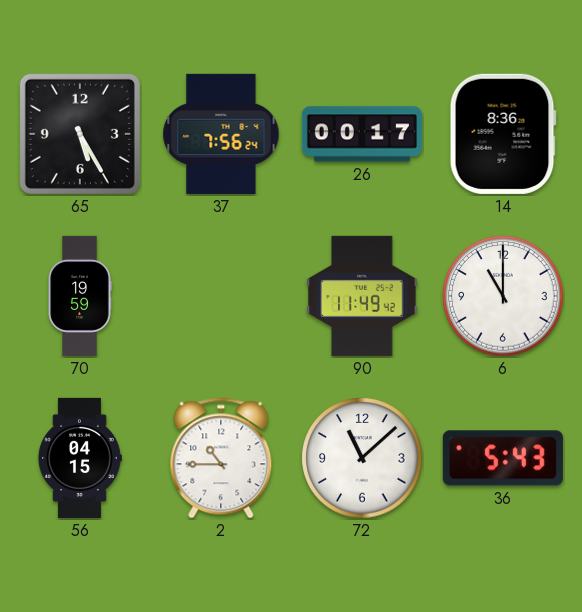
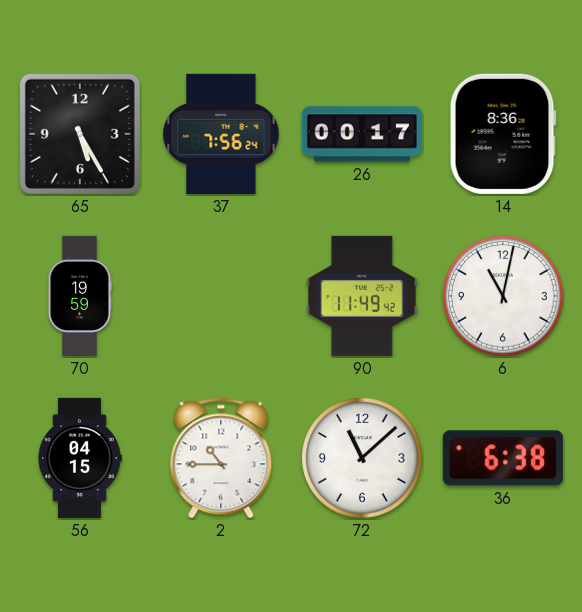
6: 11:00 -> 11:02
36: 5:43 -> 6:38
